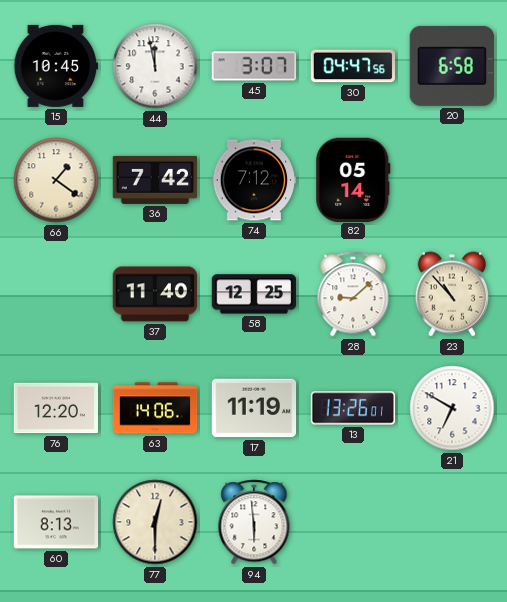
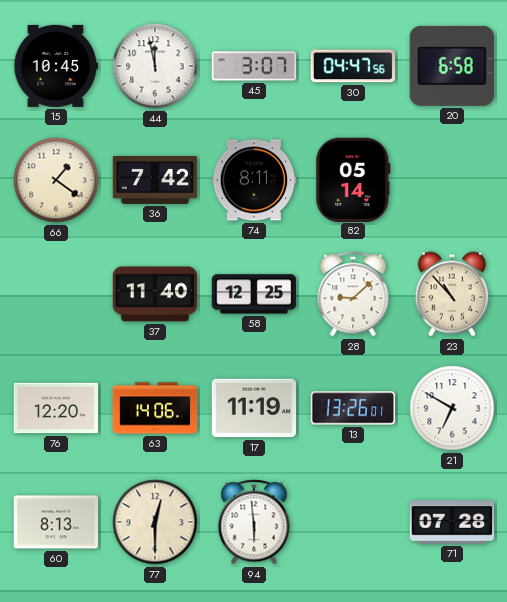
74: 7:12 -> 8:11
71: none -> 07:28
